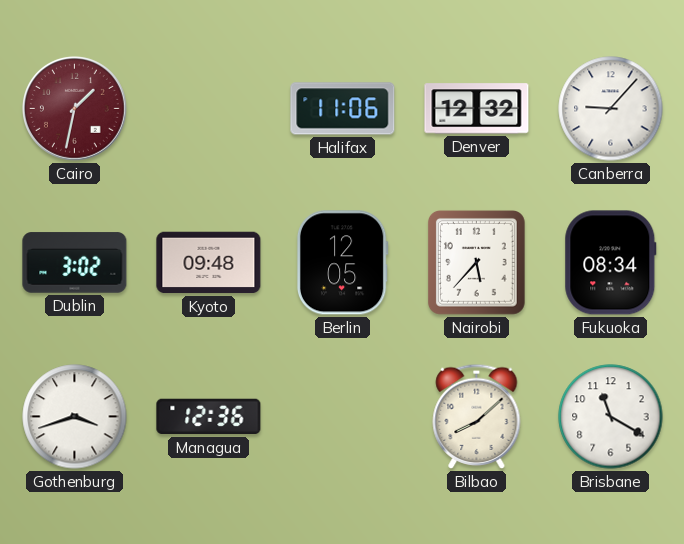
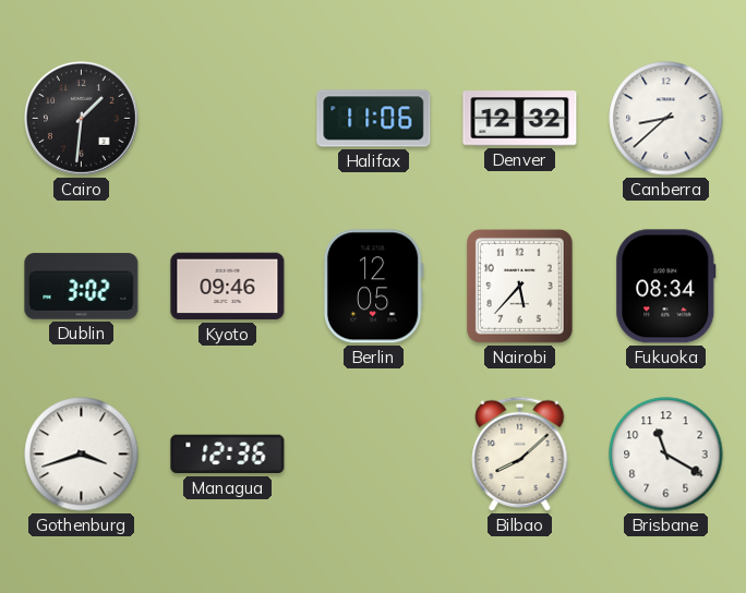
Cairo: 1:32 -> 1:31
Cairo dial: burgundy -> black
Canberra: 9:07 -> 8:38
Kyoto: 09:48 -> 09:46
